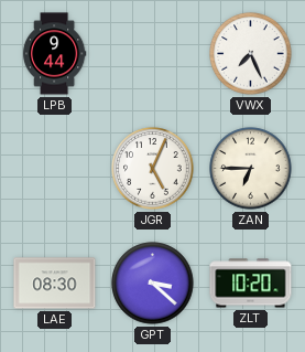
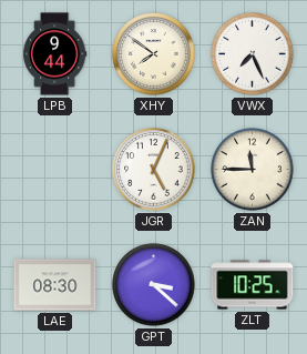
XHY: none -> 7:51
ZAN: 6:45 -> 11:45
ZLT: 10:20 -> 10:25
